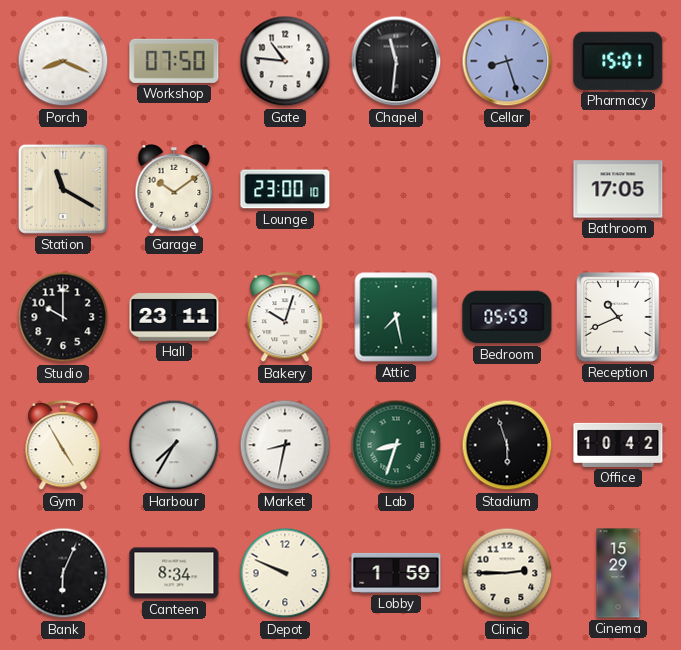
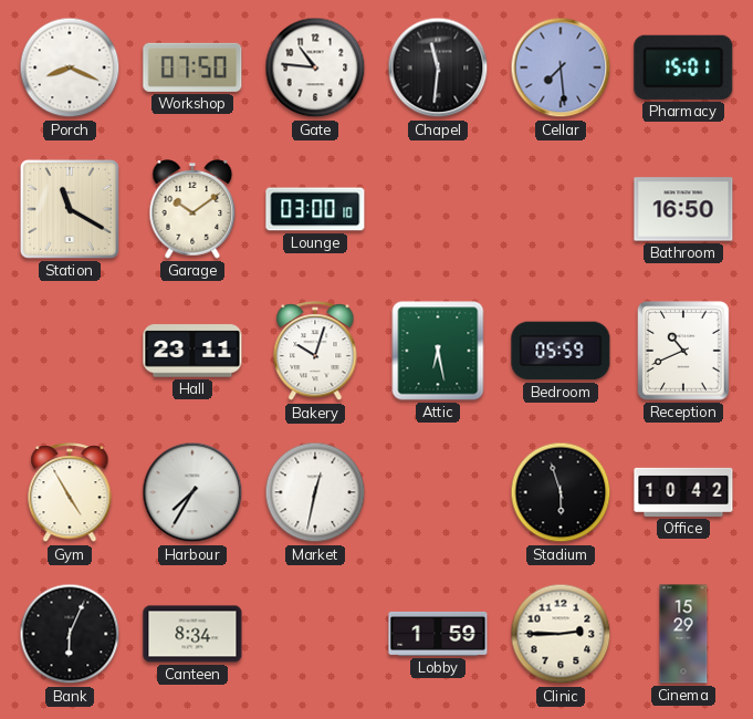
Cellar: 8:27 -> 7:29
Lounge: 23:00 -> 03:00
Bathroom: 17:05 -> 16:50
Studio: 10:00 -> none
Attic: 7:28 -> 6:28
Market: 8:32 -> 12:32
Lab: 8:33 -> none
Depot: 9:49 -> none
